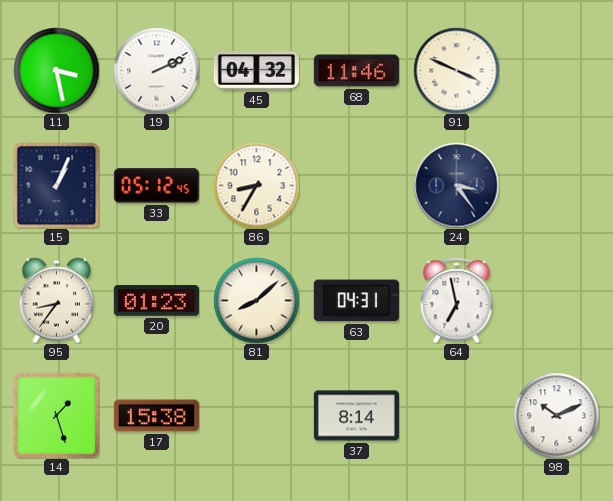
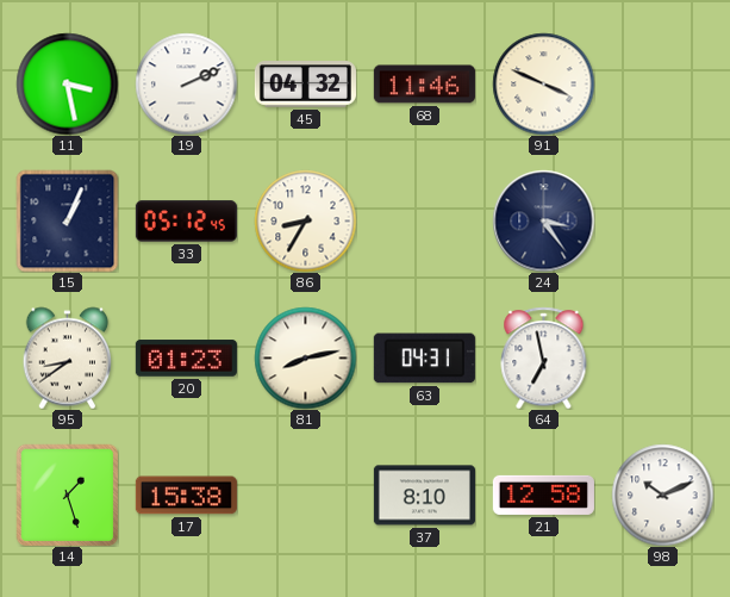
95: 8:36 -> 8:39
81: 8:08 -> 8:13
37: 8:14 -> 8:10
21: none -> 12:58
